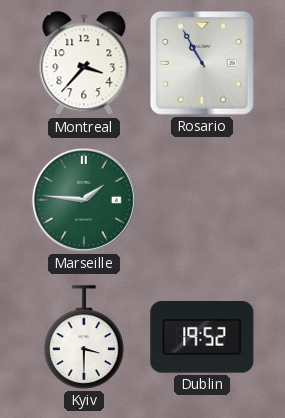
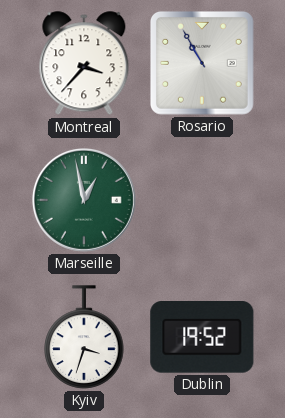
Marseille: 1:46 -> 12:58
Kyiv: 3:30 -> 3:33
